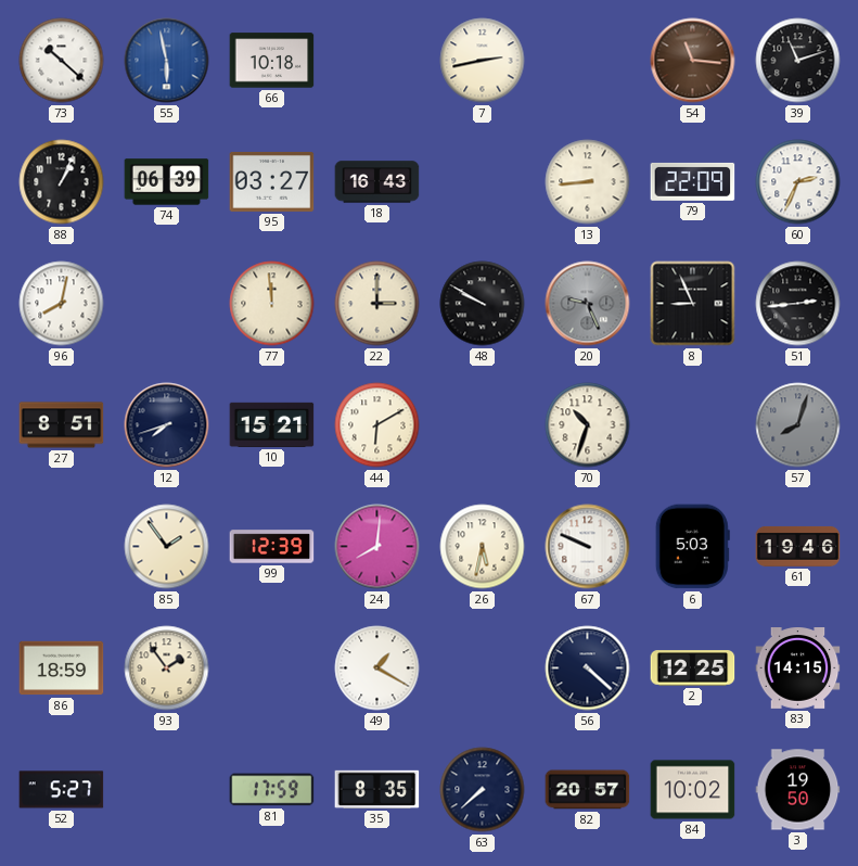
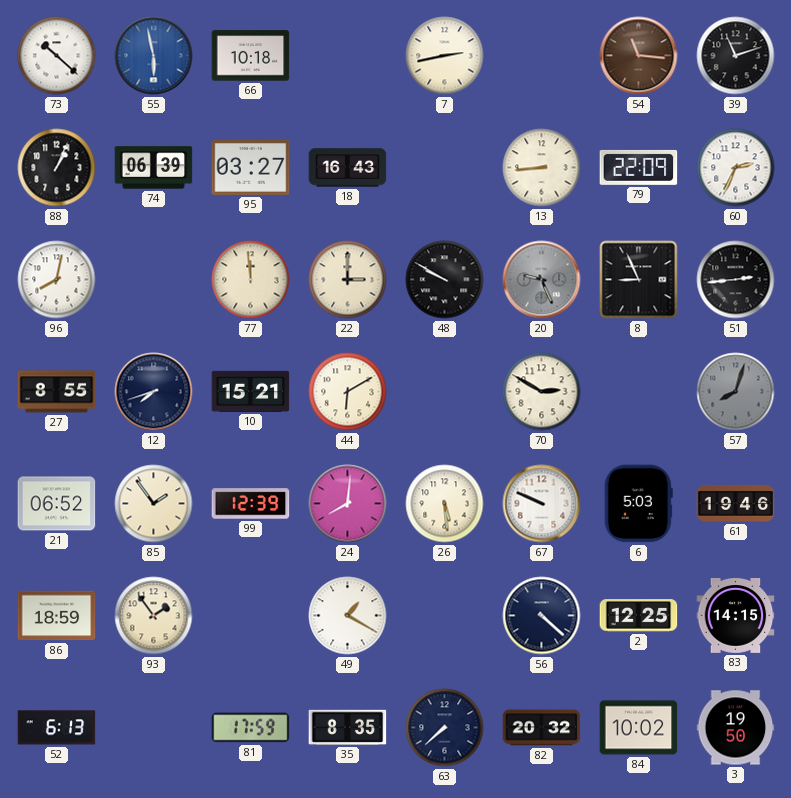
27: 8:51 -> 8:55
70: 10:33 -> 2:50
21: none -> 06:52
26: 5:32 -> 5:29
52: 5:27 -> 6:13
82: 20:57 -> 20:32
